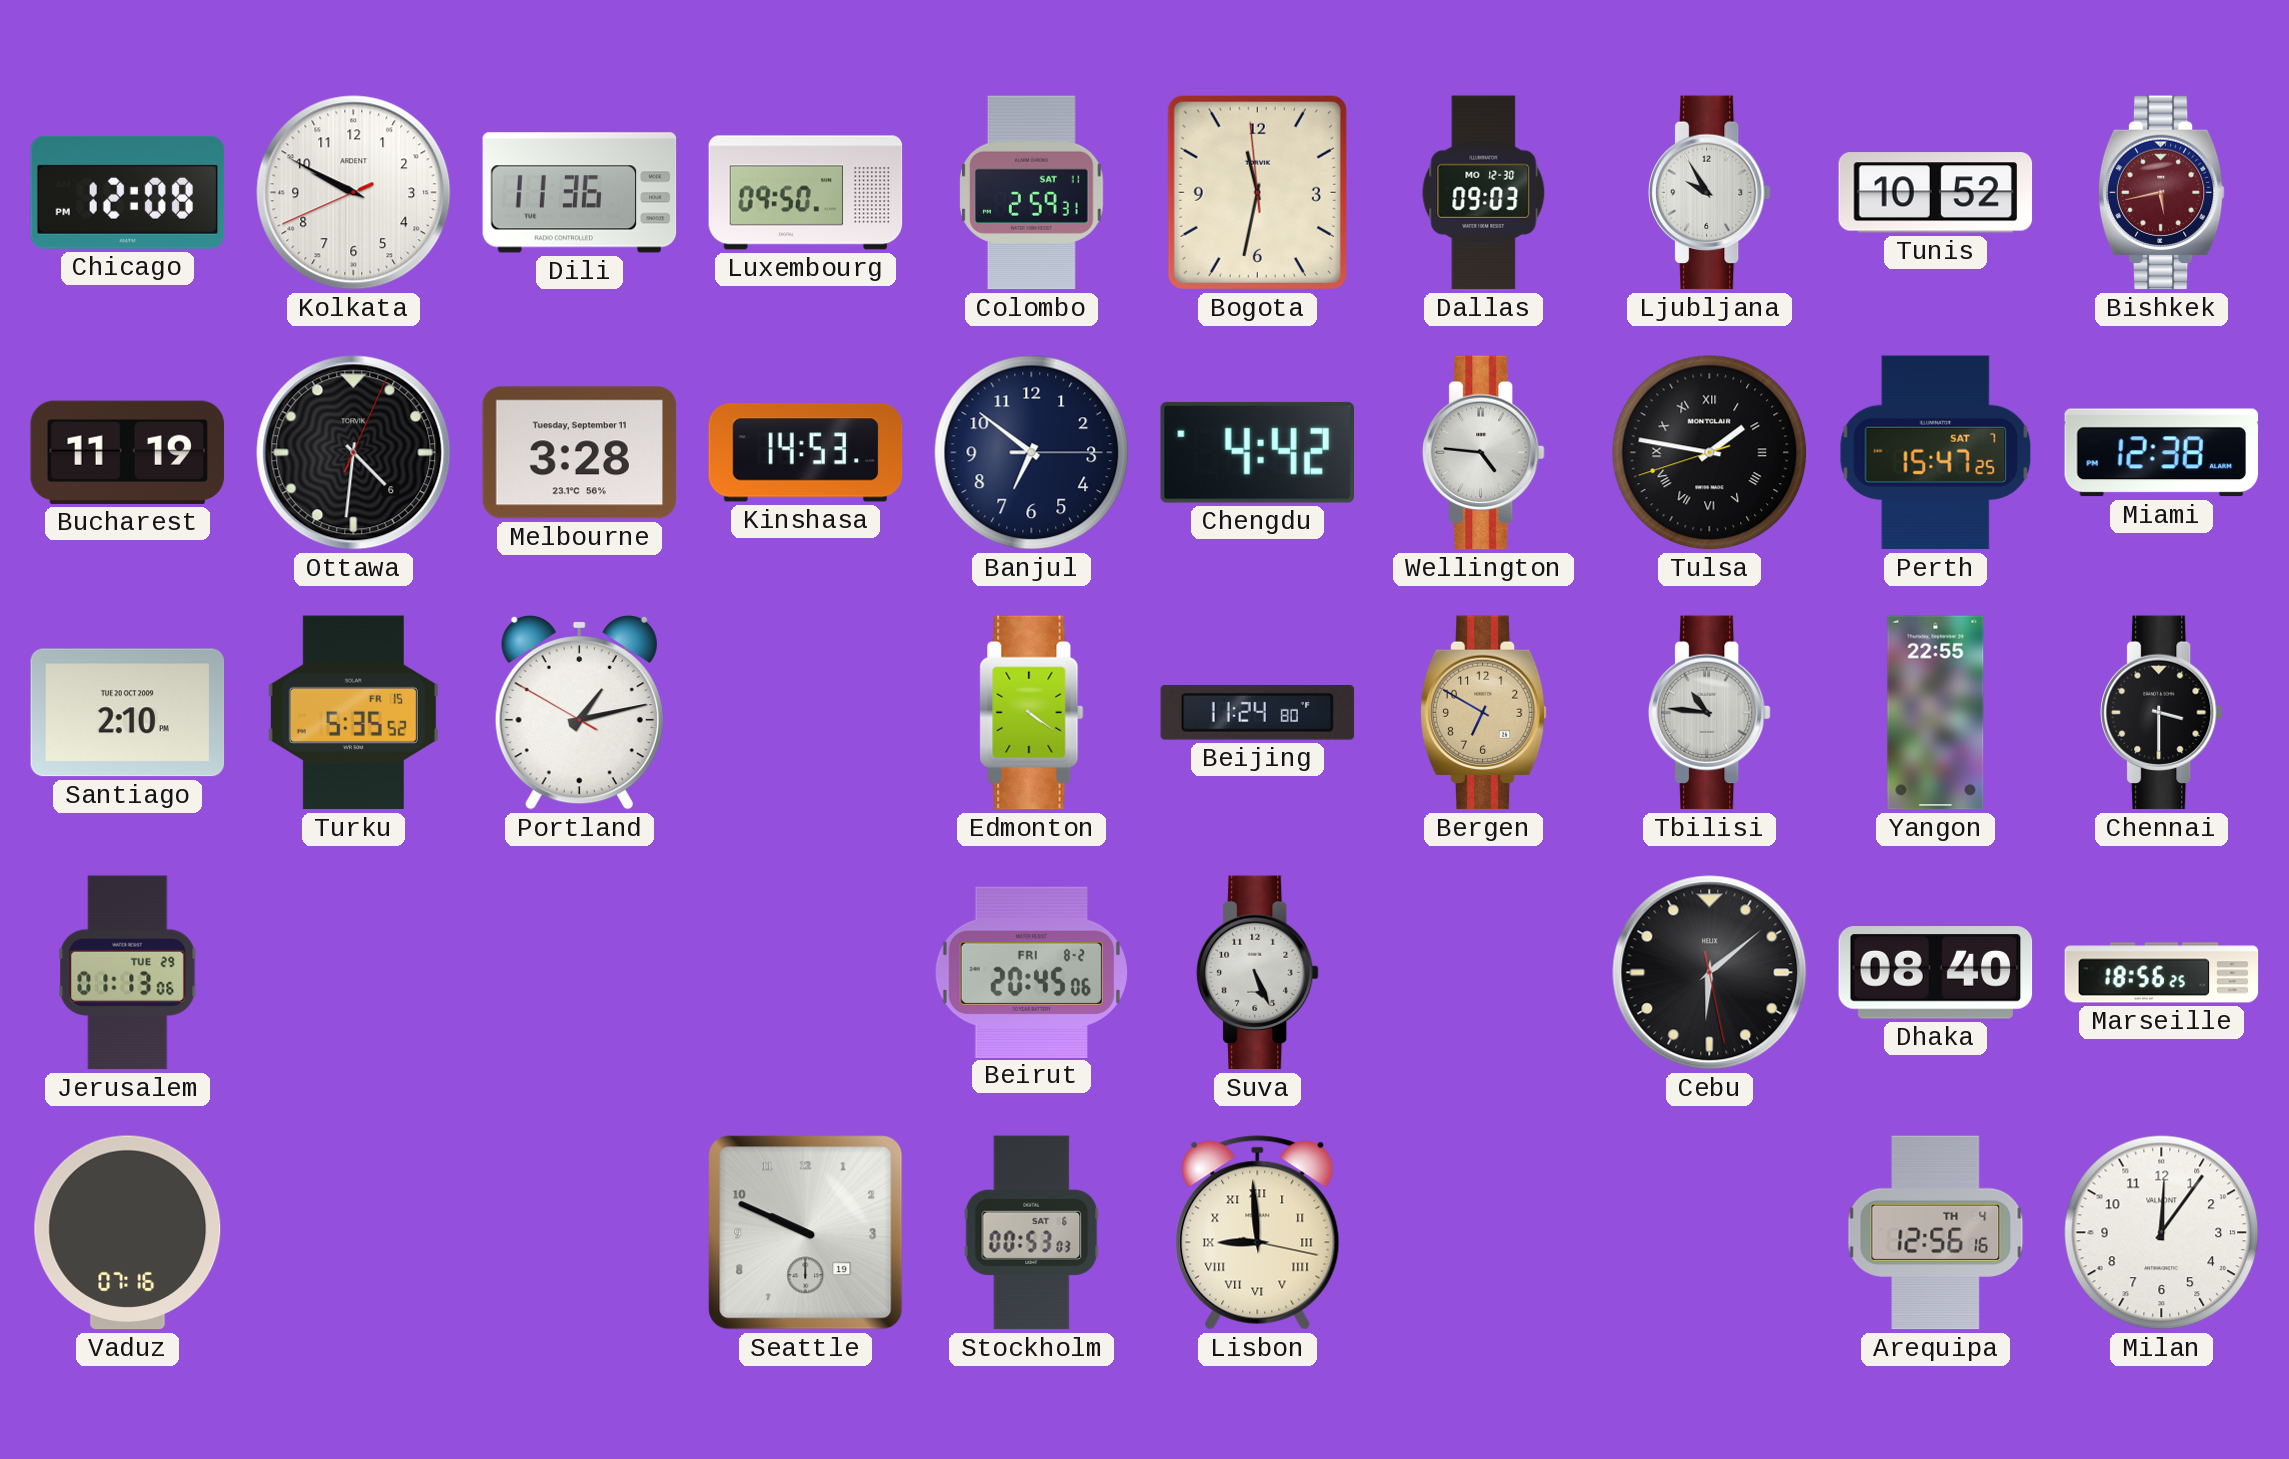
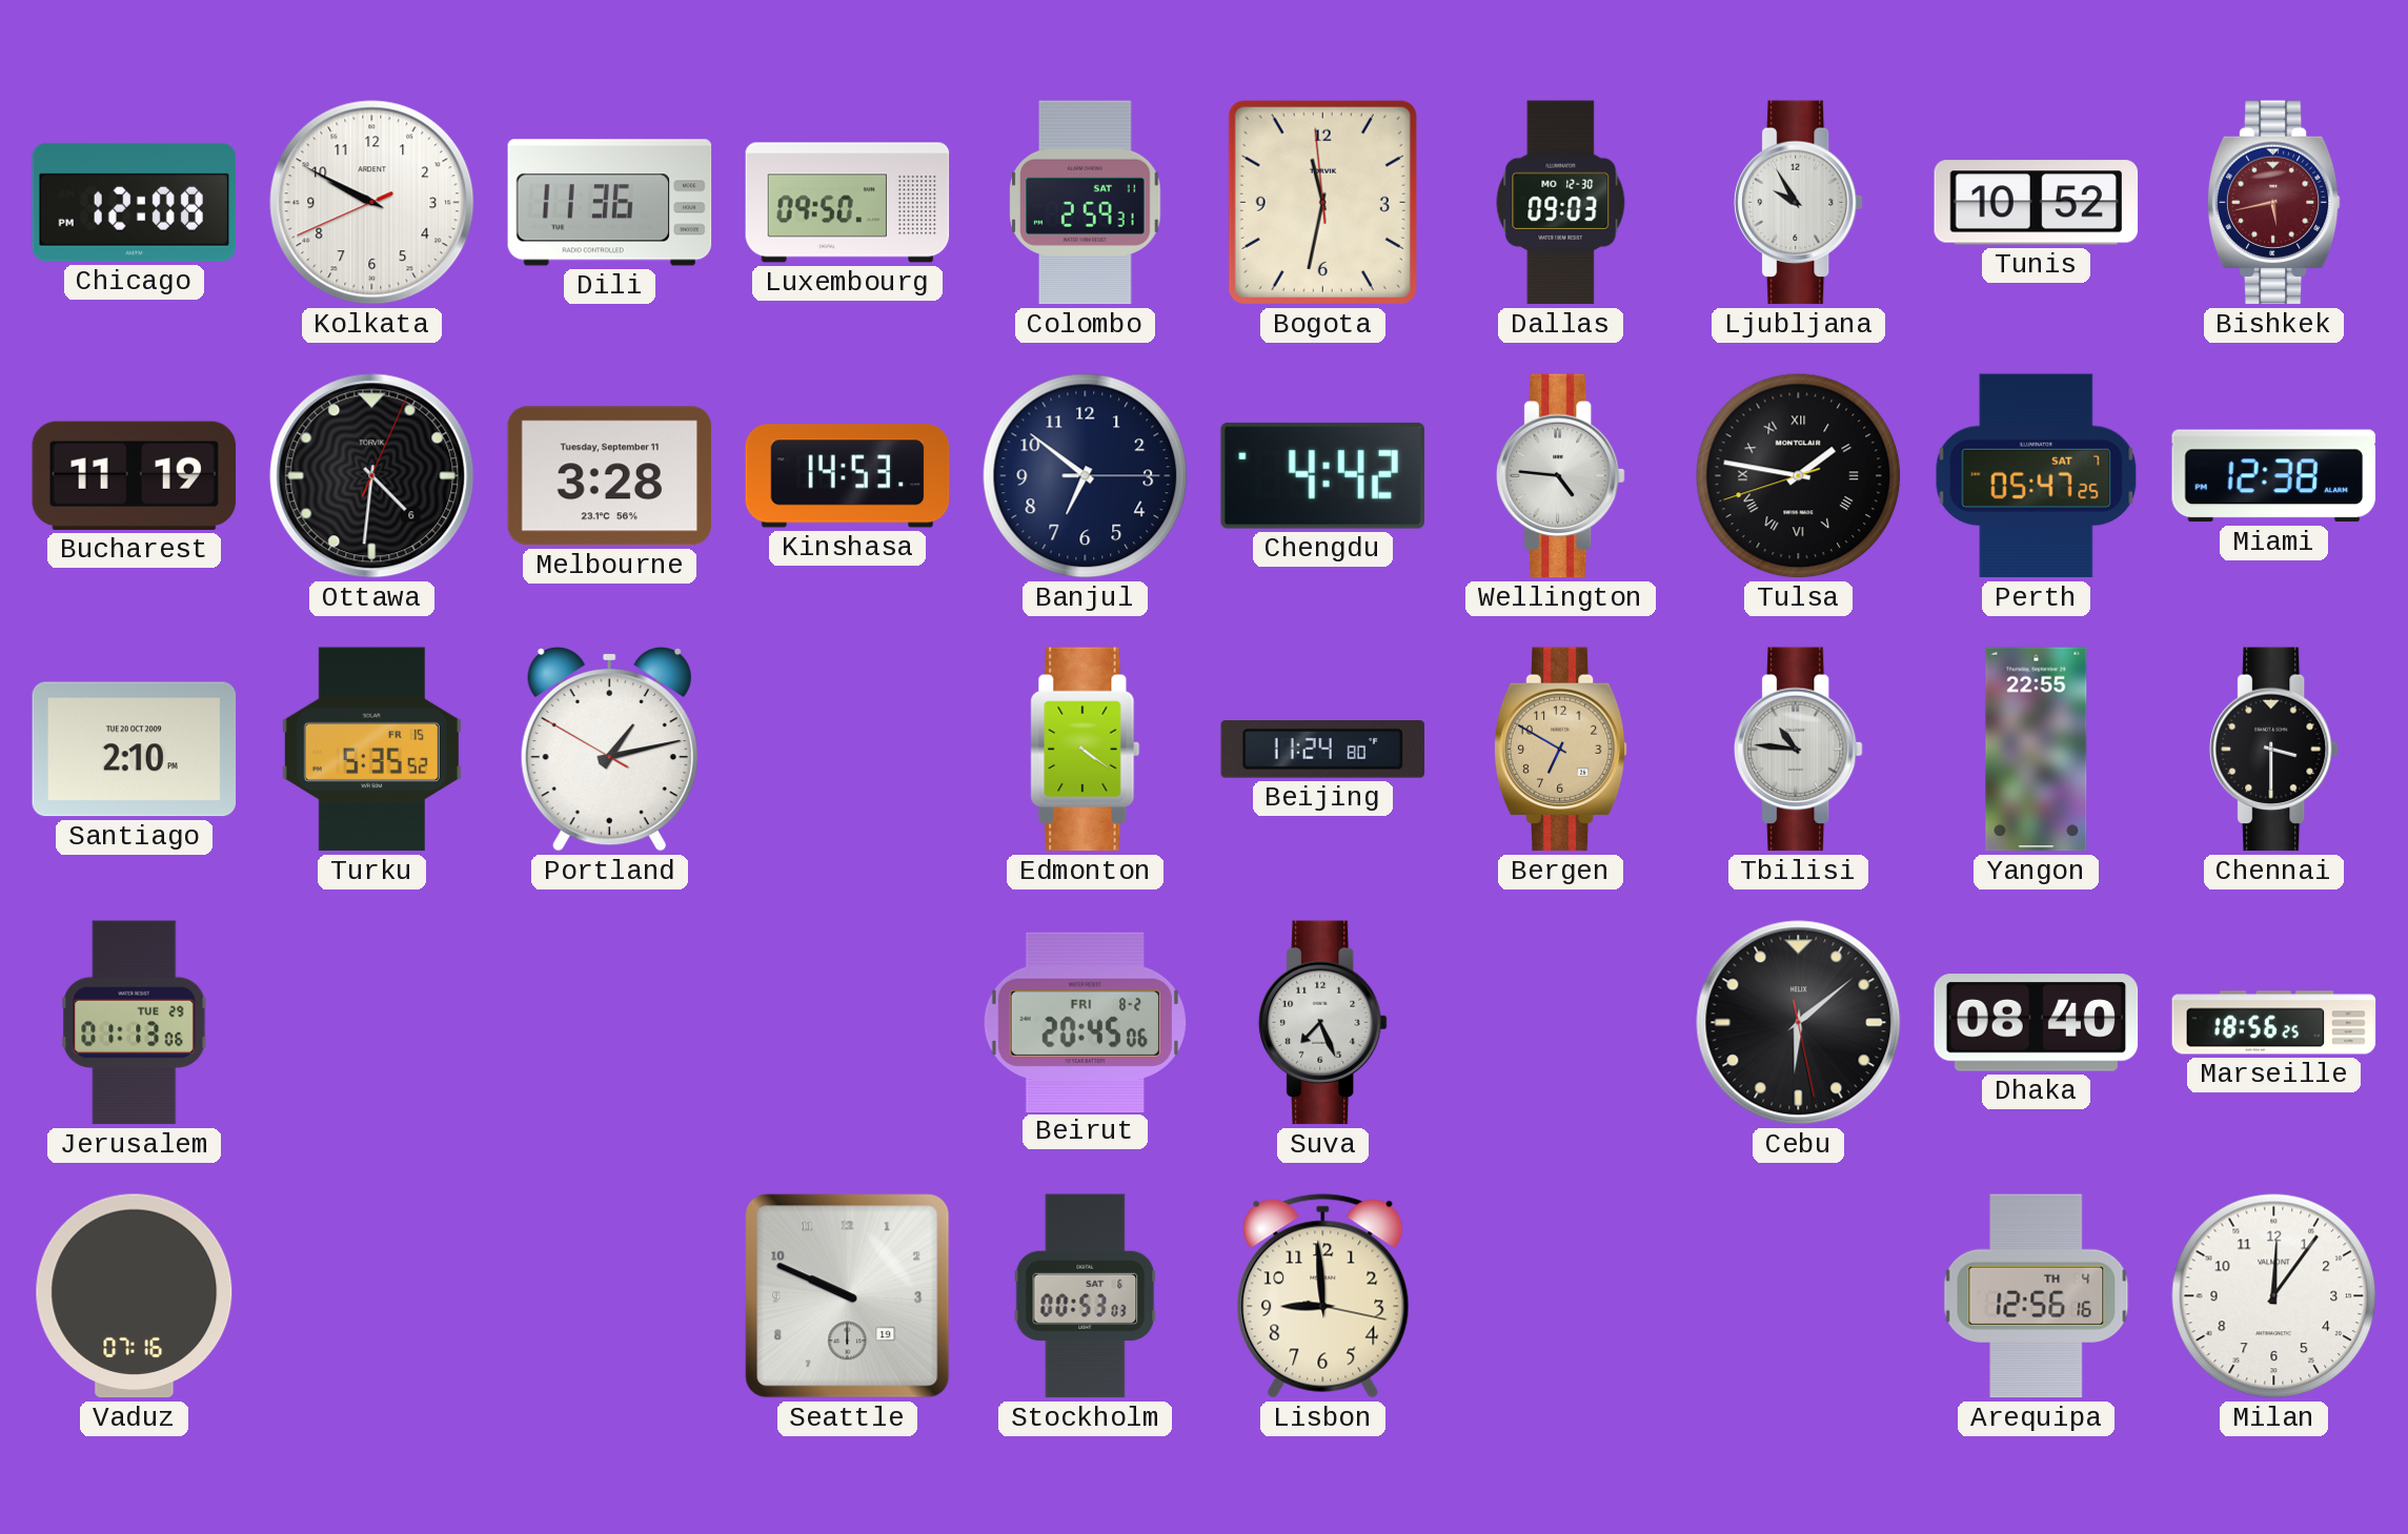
Perth: 15:47 -> 05:47
Suva: 5:26 -> 7:26
Lisbon numerals: Roman -> Arabic
